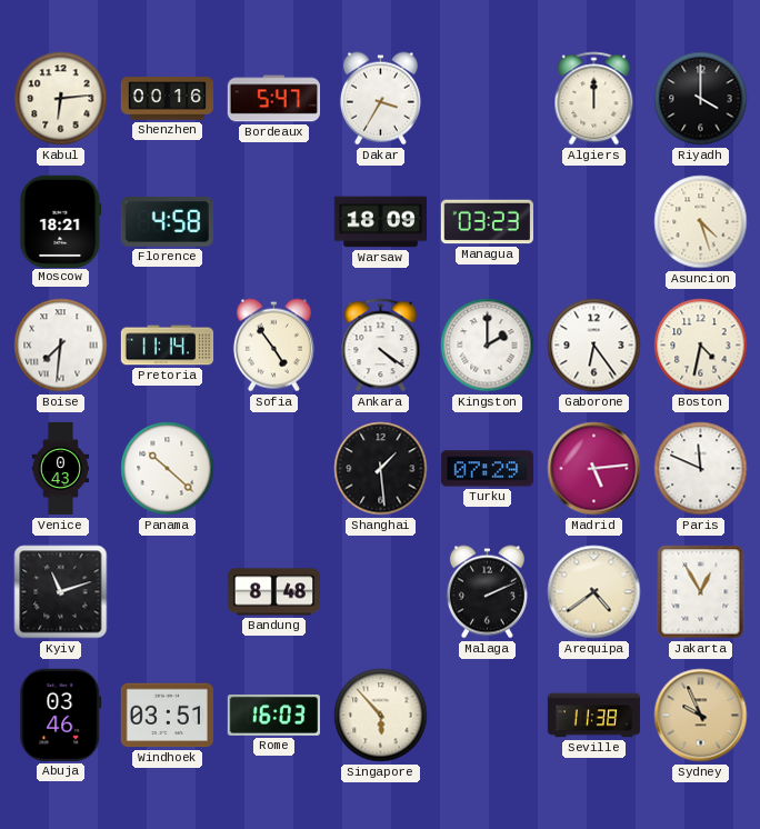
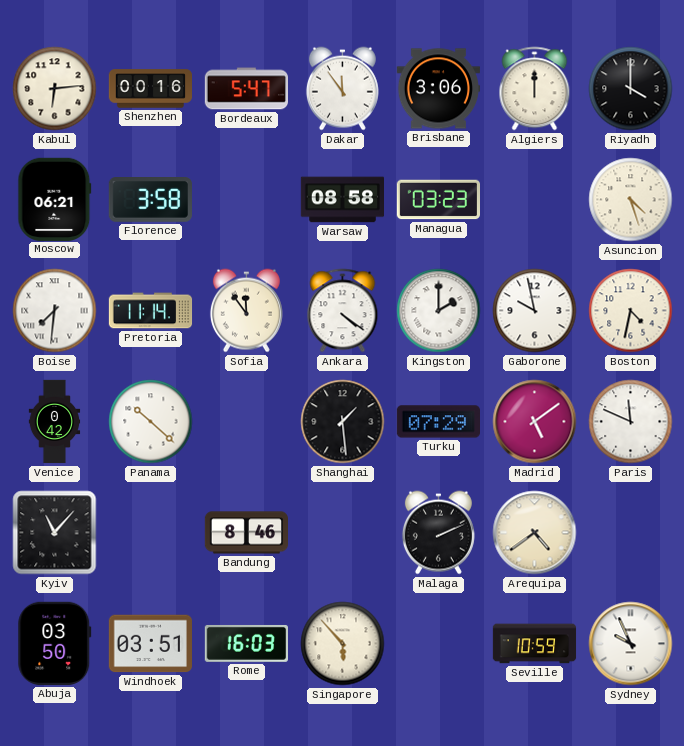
Dakar: 3:35 -> 11:54
Brisbane: none -> 3:06
Moscow: 18:21 -> 06:21
Florence: 4:58 -> 3:58
Warsaw: 18:09 -> 08:58
Sofia: 4:54 -> 11:54
Gaborone: 6:24 -> 9:58
Venice: 0:43 -> 0:42
Madrid: 5:14 -> 5:09
Kyiv: 11:12 -> 11:07
Bandung: 8:48 -> 8:46
Jakarta: 12:55 -> none
Abuja: 03:46 -> 03:50
Seville: 11:38 -> 10:59
Sydney dial: champagne -> white
